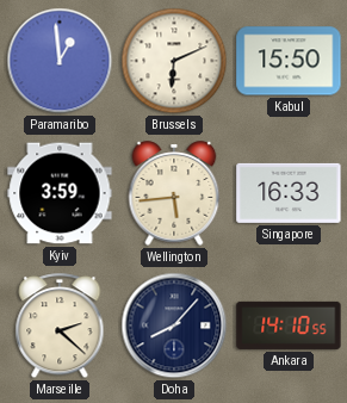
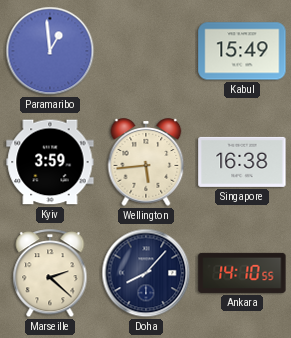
Brussels: 6:11 -> none
Kabul: 15:50 -> 15:49
Singapore: 16:33 -> 16:38
